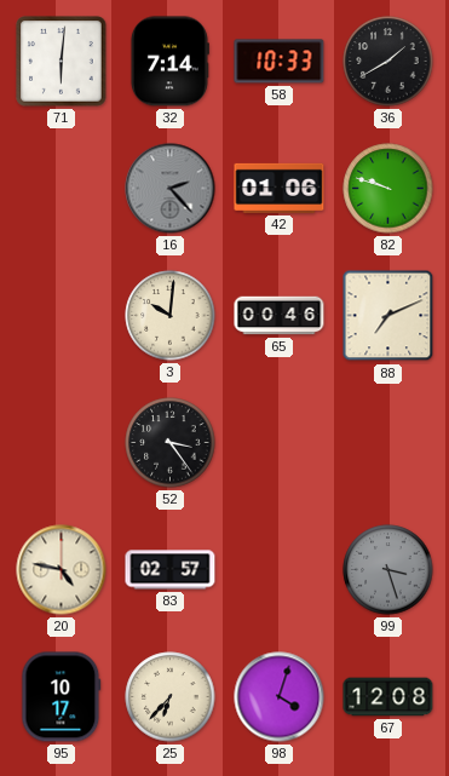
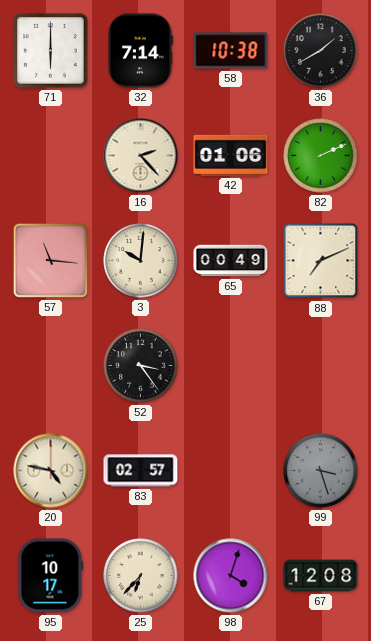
71: 6:01 -> 6:00
58: 10:33 -> 10:38
16 dial: grey -> cream
82: 9:48 -> 2:11
57: none -> 11:16
65: 00:46 -> 00:49
